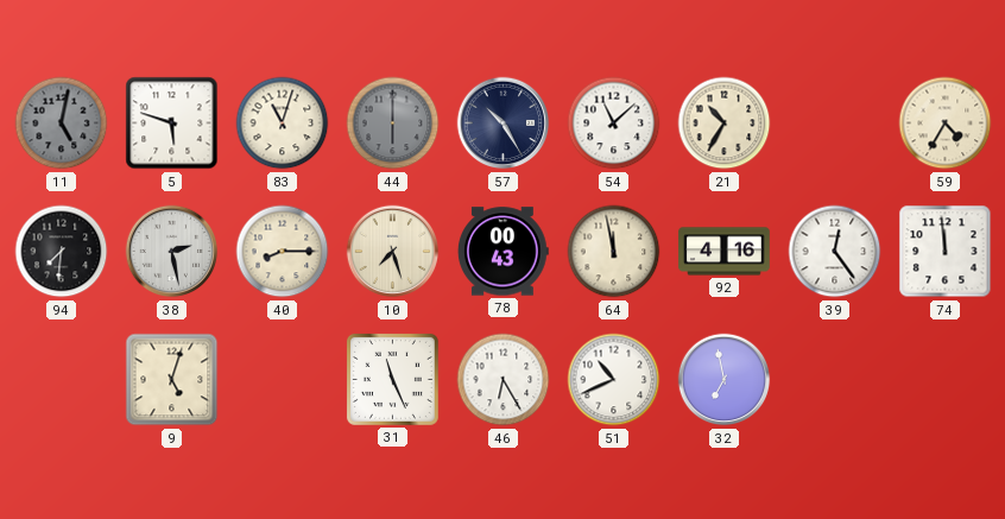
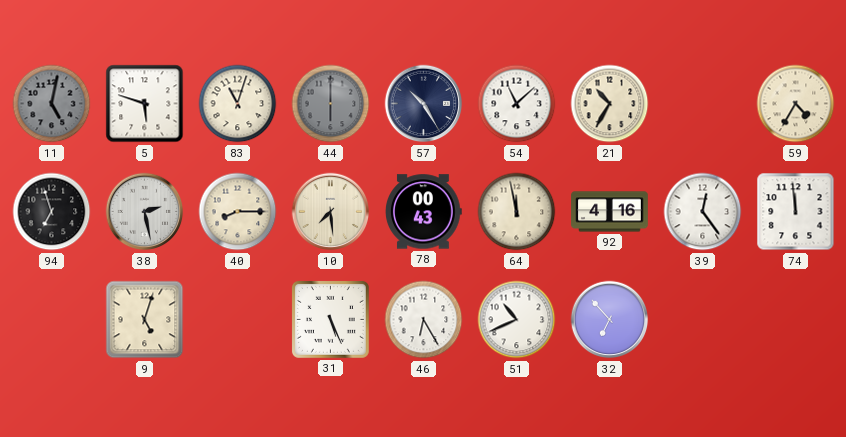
94: 7:31 -> 6:57
10: 7:27 -> 7:29
31: 11:26 -> 5:26
32: 6:58 -> 6:53
